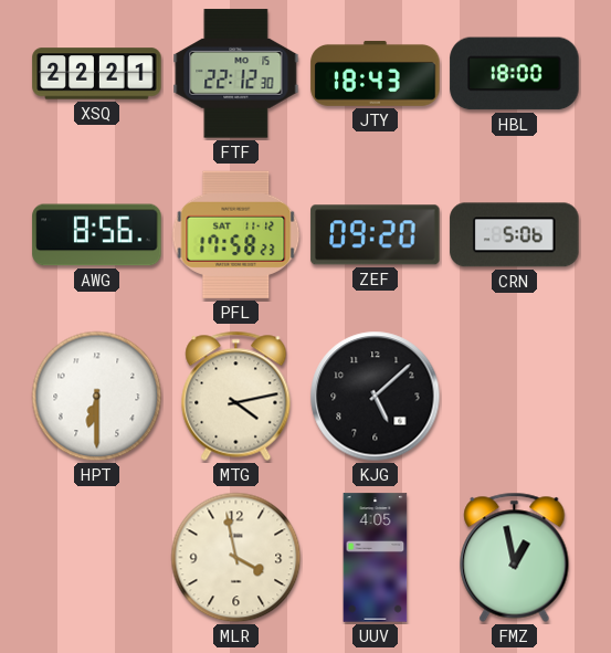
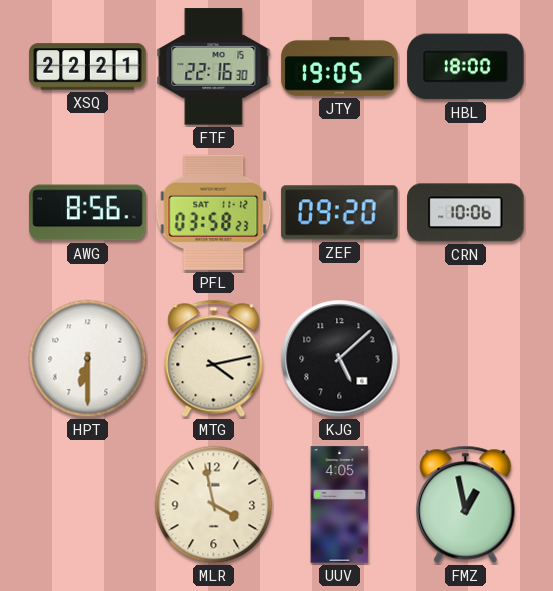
FTF: 22:12 -> 22:16
JTY: 18:43 -> 19:05
PFL: 17:58 -> 03:58
CRN: 5:06 -> 10:06
